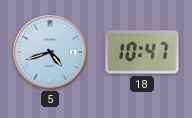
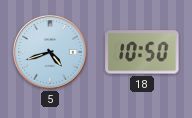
18: 10:47 -> 10:50
